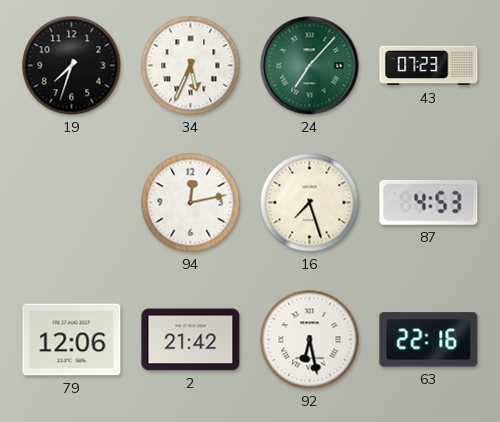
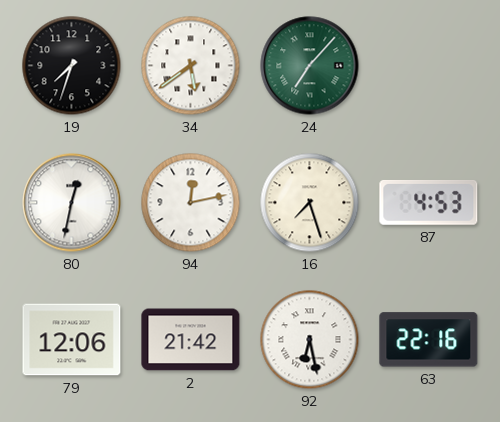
34: 5:34 -> 5:39
43: 07:23 -> none
80: none -> 12:32
